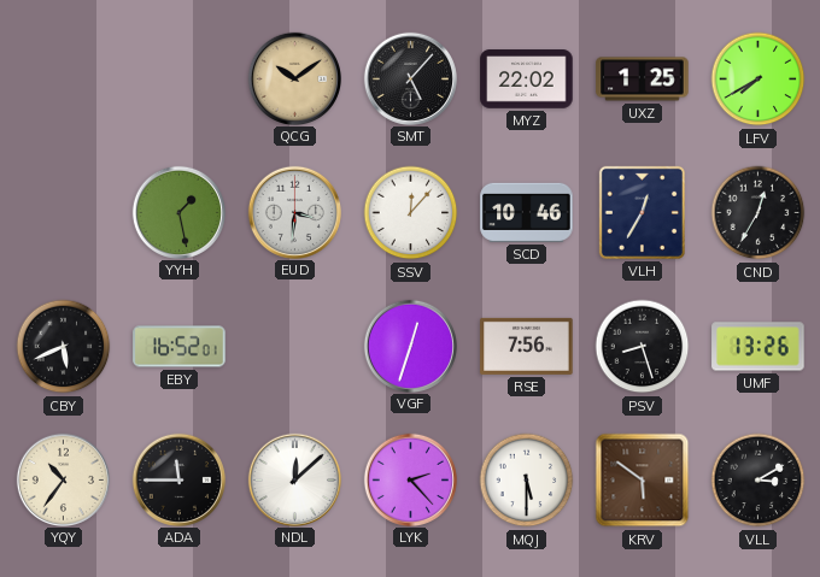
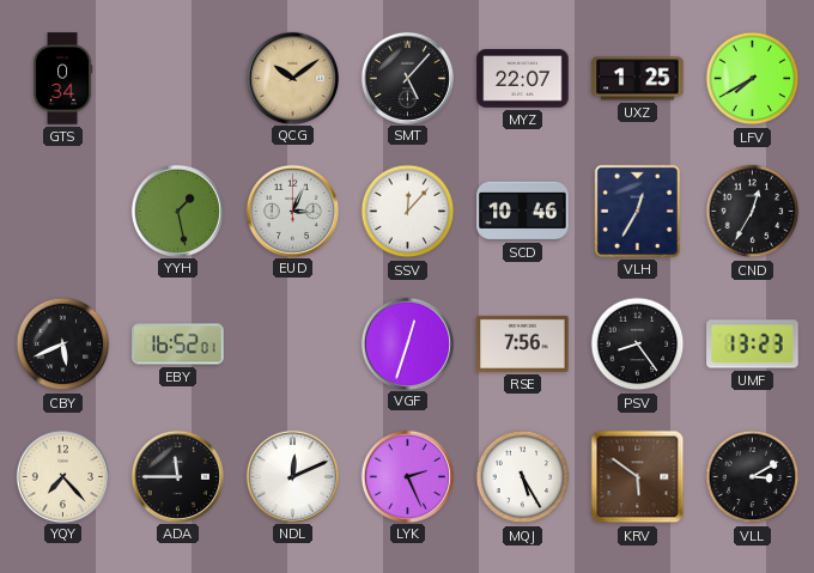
GTS: none -> 0:34
MYZ: 22:02 -> 22:07
EUD: 3:31 -> 3:04
PSV: 8:27 -> 8:24
UMF: 13:26 -> 13:23
YQY: 10:36 -> 7:23
NDL: 12:08 -> 12:11
LYK: 2:23 -> 2:26
MQJ: 5:30 -> 5:25
